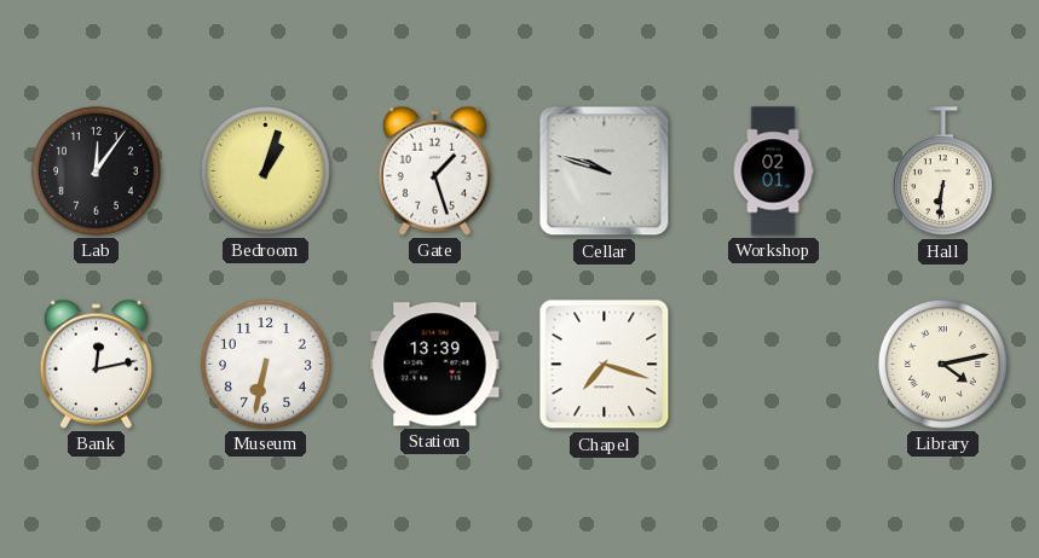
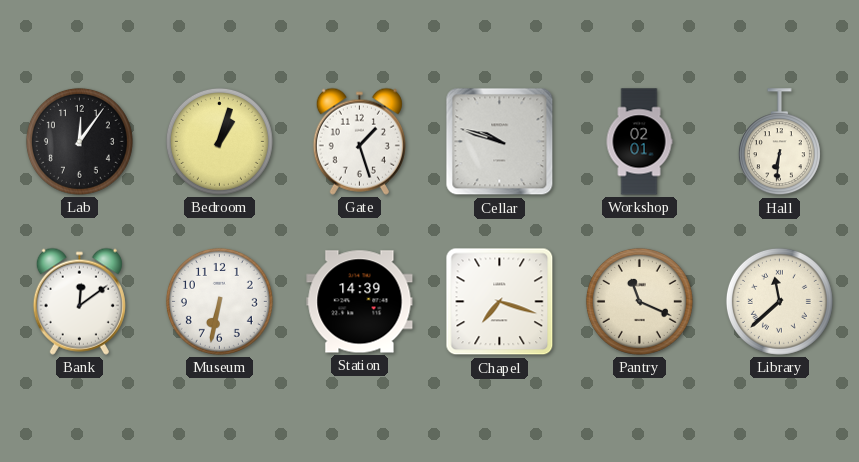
Bank: 12:13 -> 12:09
Station: 13:39 -> 14:39
Pantry: none -> 11:19
Library: 4:13 -> 11:38
